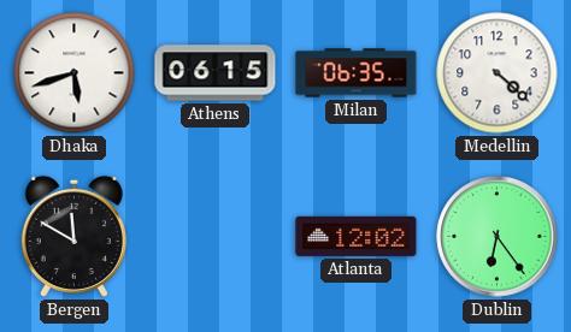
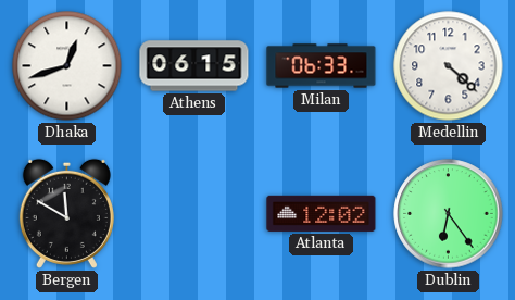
Dhaka: 5:42 -> 12:42
Milan: 06:35 -> 06:33
